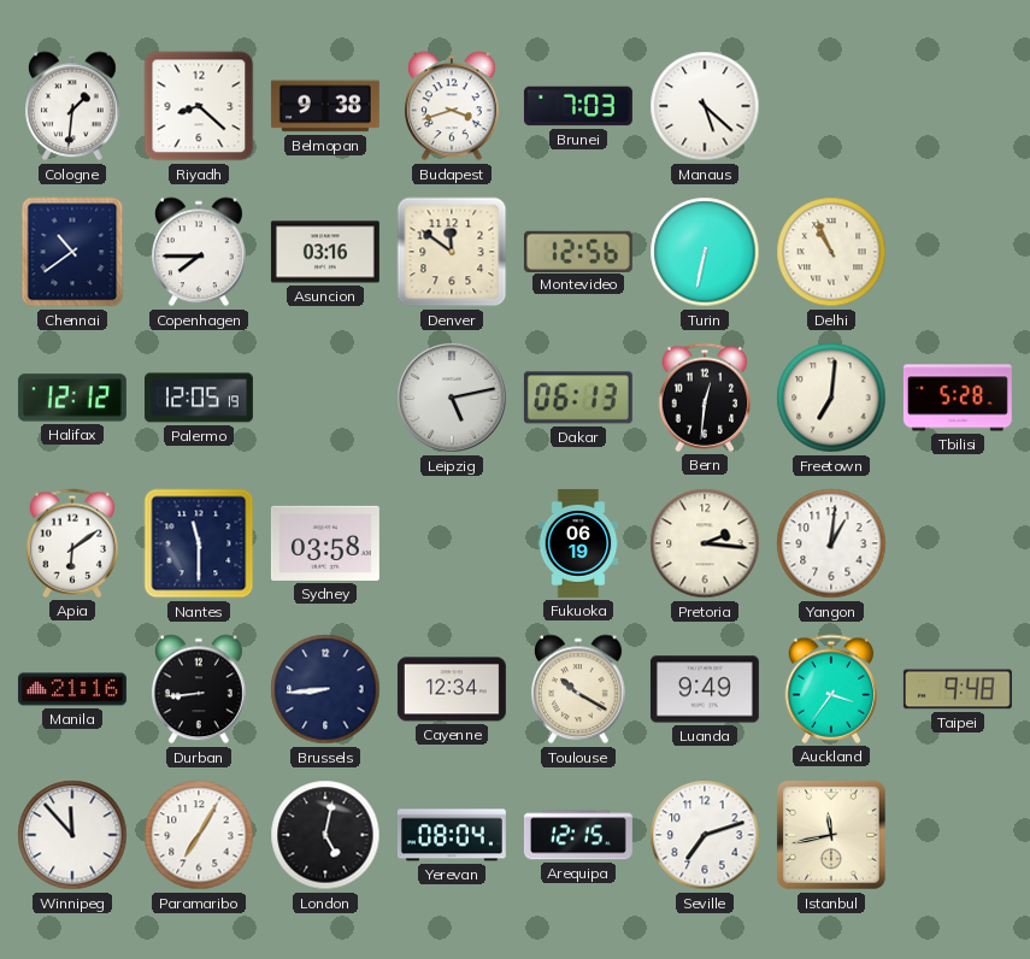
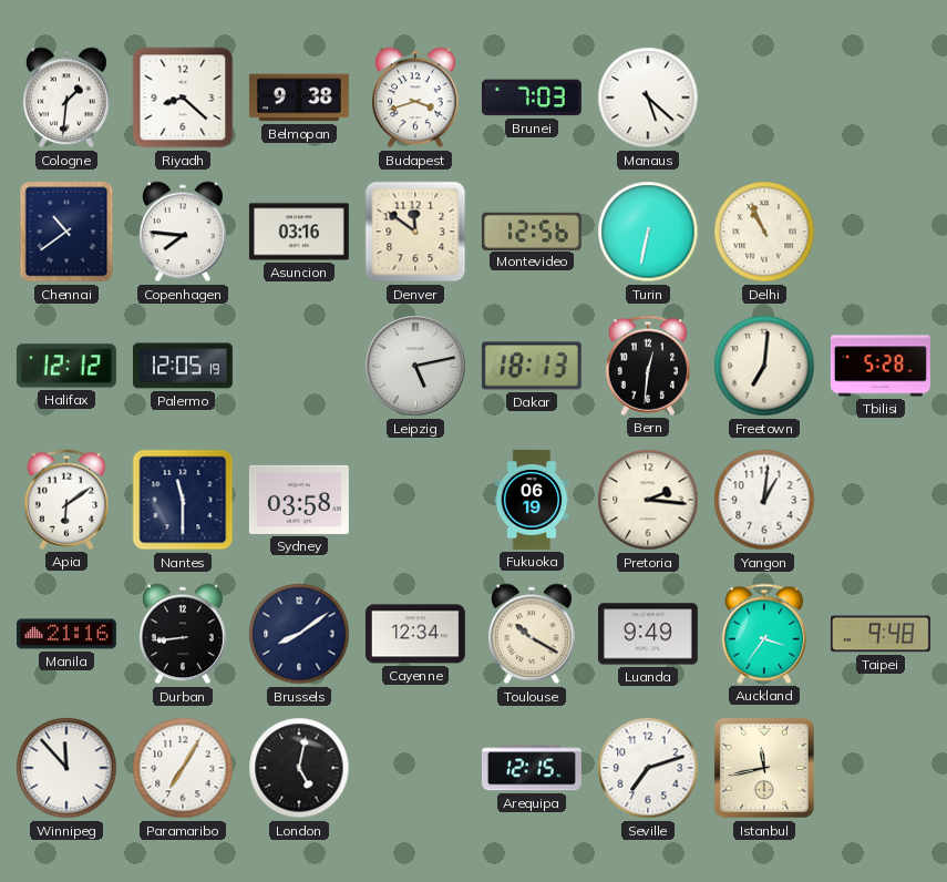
Copenhagen: 7:45 -> 7:46
Dakar: 06:13 -> 18:13
Brussels: 8:44 -> 8:09
Yerevan: 08:04 -> none
